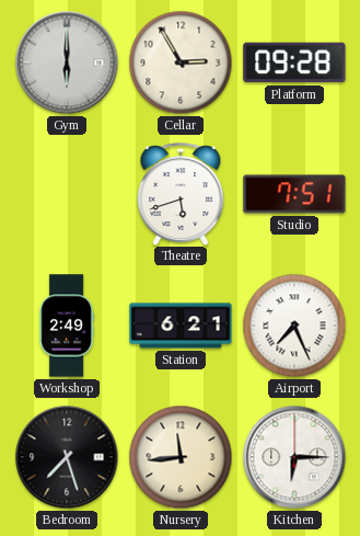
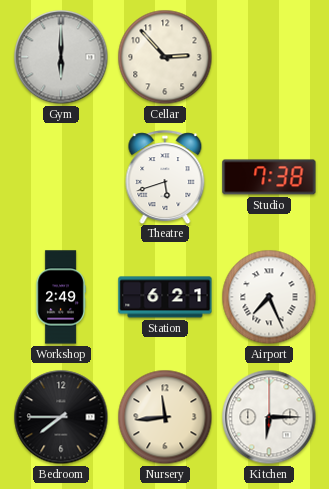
Cellar: 2:55 -> 2:53
Platform: 09:28 -> none
Studio: 7:51 -> 7:38
Bedroom: 7:27 -> 7:45
